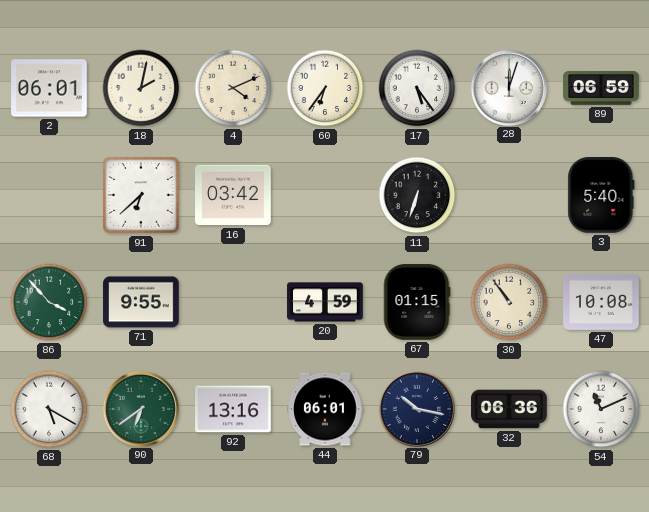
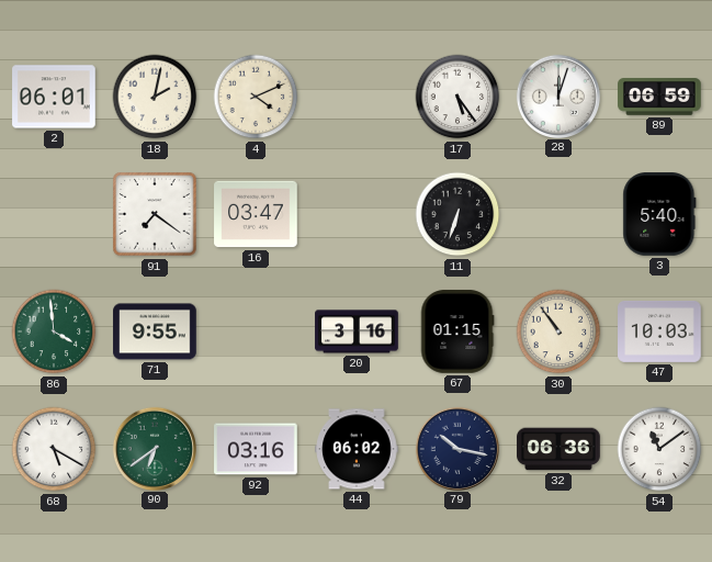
60: 6:36 -> none
91: 6:38 -> 7:21
16: 03:42 -> 03:47
86: 3:53 -> 3:59
20: 4:59 -> 3:16
47: 10:08 -> 10:03
92: 13:16 -> 03:16
44: 06:01 -> 06:02
54: 11:11 -> 11:09
